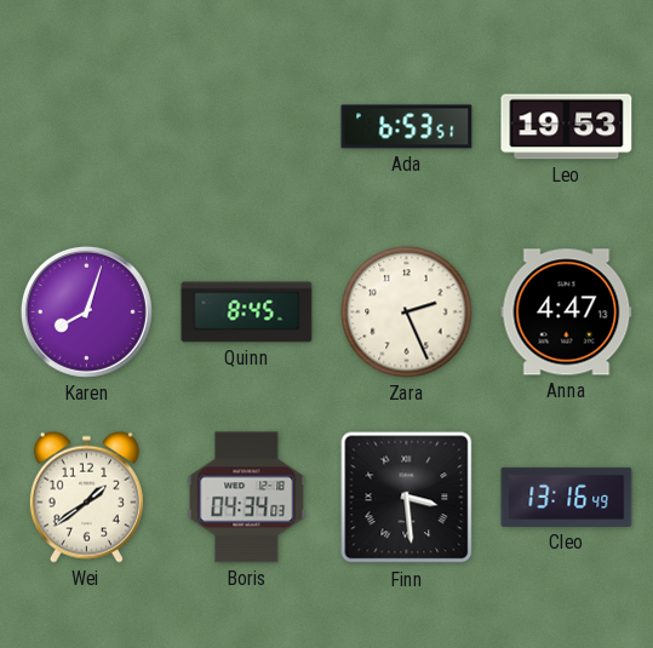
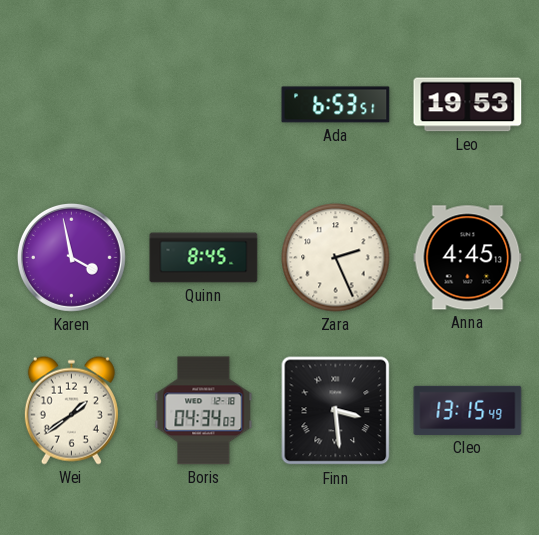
Karen: 8:03 -> 3:58
Anna: 4:47 -> 4:45
Cleo: 13:16 -> 13:15
